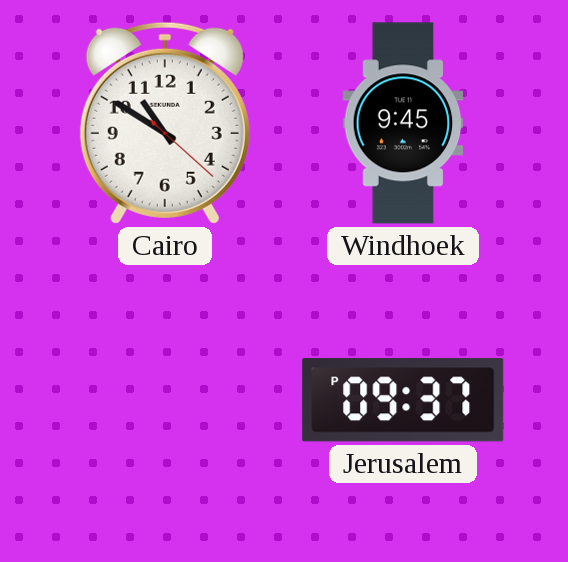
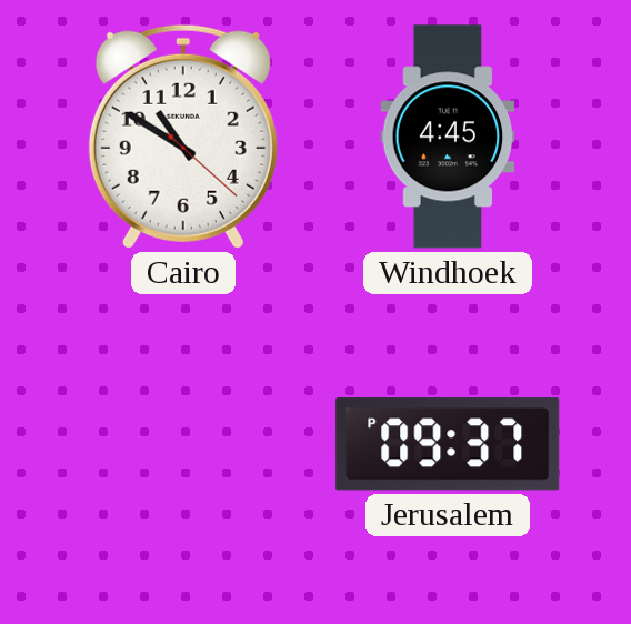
Windhoek: 9:45 -> 4:45
